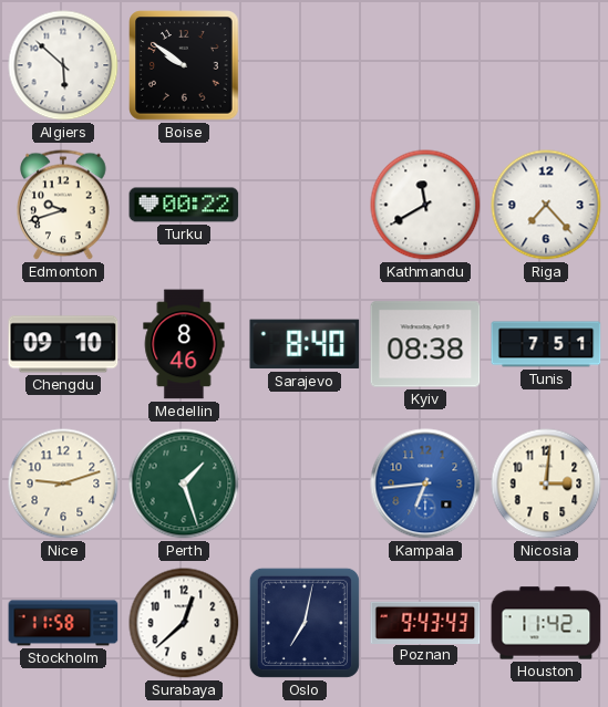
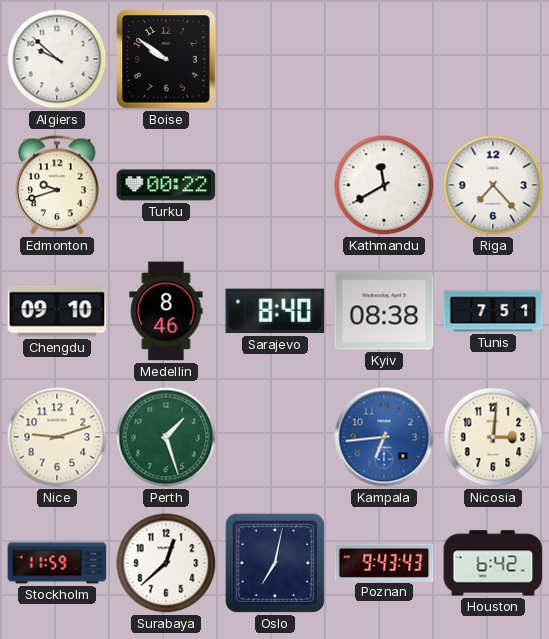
Algiers: 5:52 -> 9:52
Stockholm: 11:58 -> 11:59
Houston: 11:42 -> 6:42
